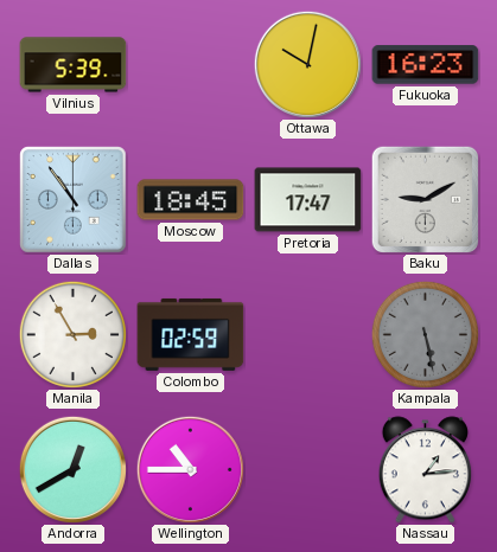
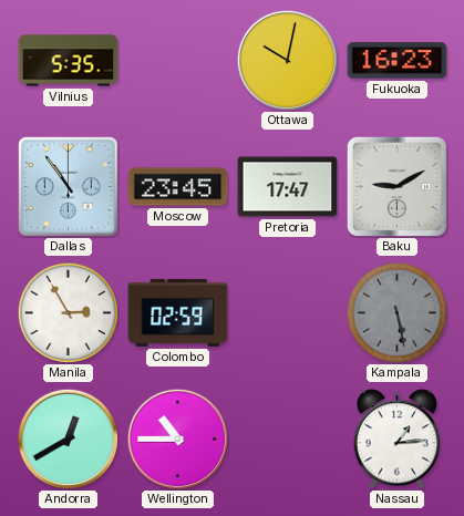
Vilnius: 5:39 -> 5:35
Moscow: 18:45 -> 23:45
